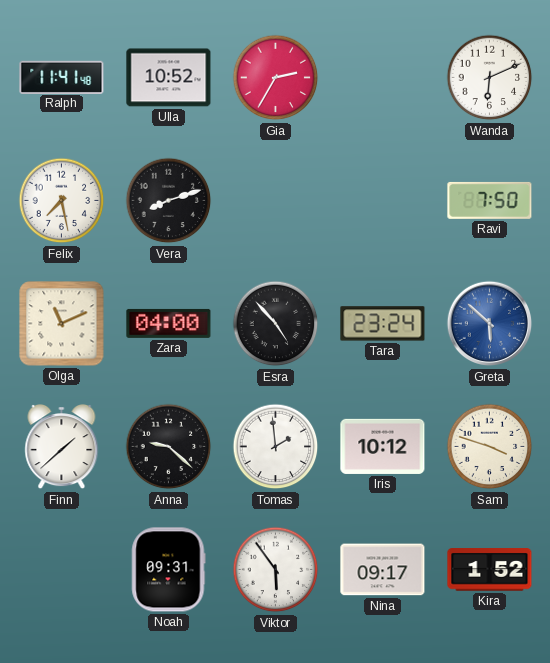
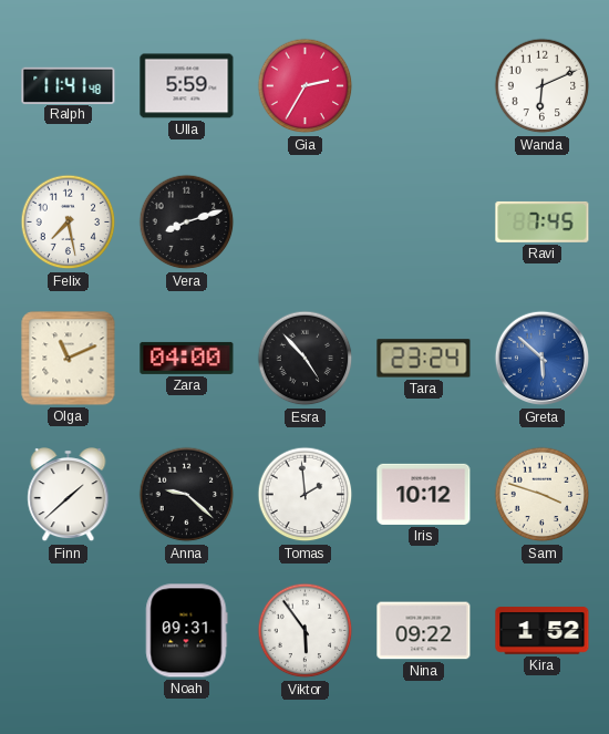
Ulla: 10:52 -> 5:59
Ravi: 7:50 -> 7:45
Nina: 09:17 -> 09:22
